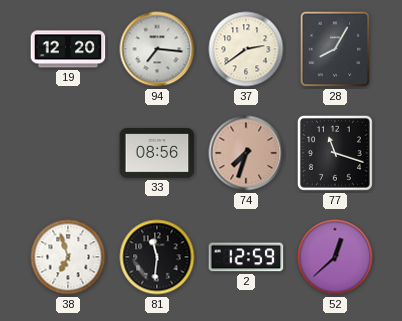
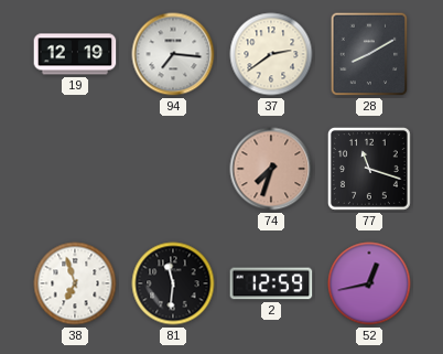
19: 12:20 -> 12:19
28: 8:05 -> 8:10
33: 08:56 -> none
52: 12:38 -> 12:43
